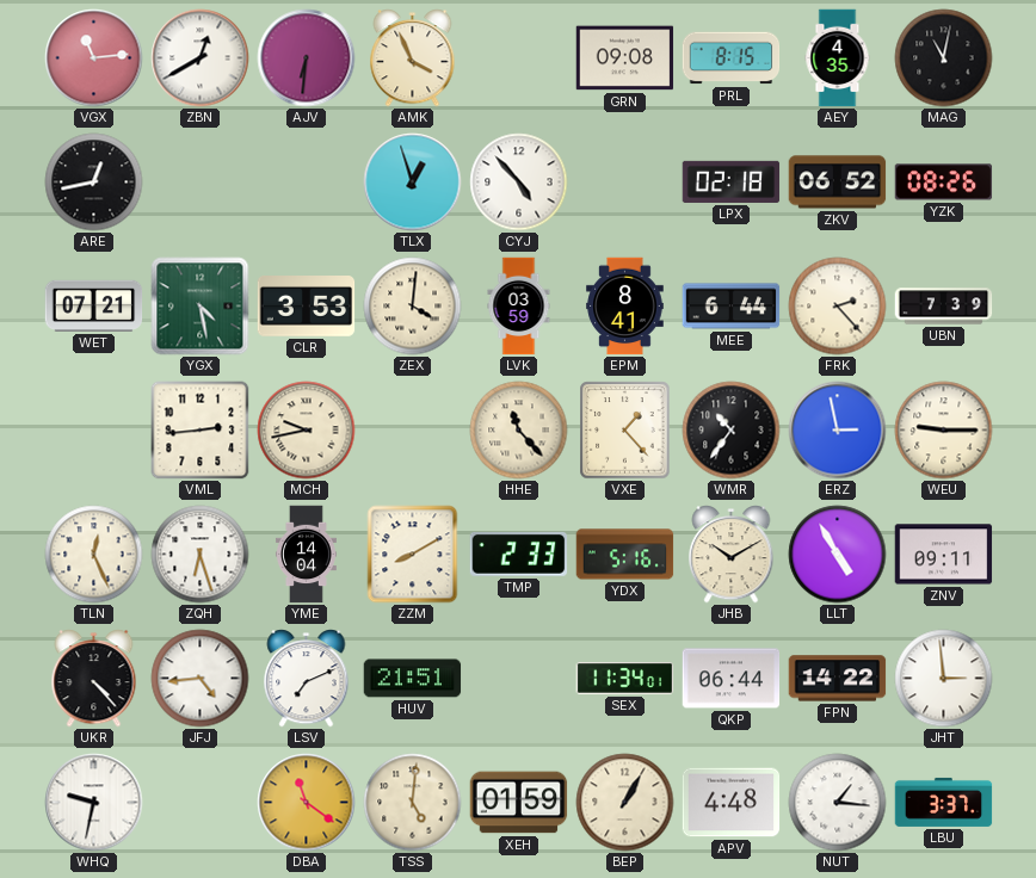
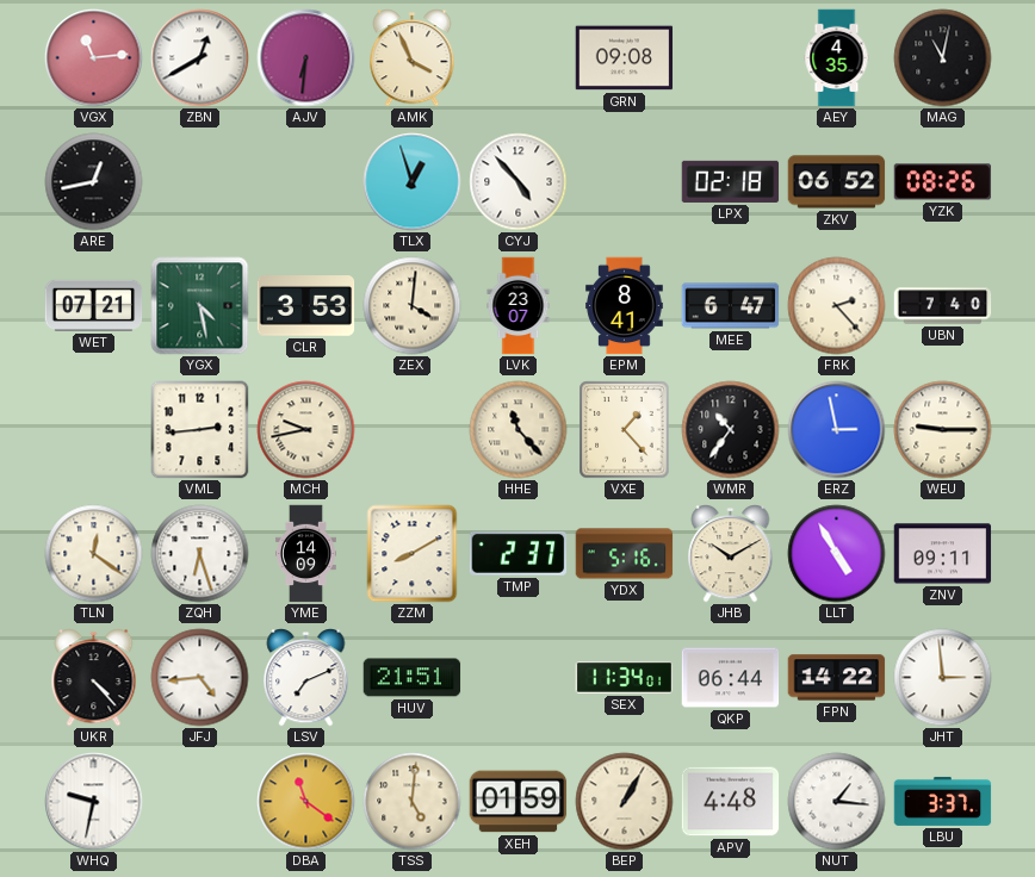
PRL: 8:15 -> none
LVK: 03:59 -> 23:07
MEE: 6:44 -> 6:47
UBN: 7:39 -> 7:40
TLN: 12:26 -> 12:21
YME: 14:04 -> 14:09
TMP: 2:33 -> 2:37
